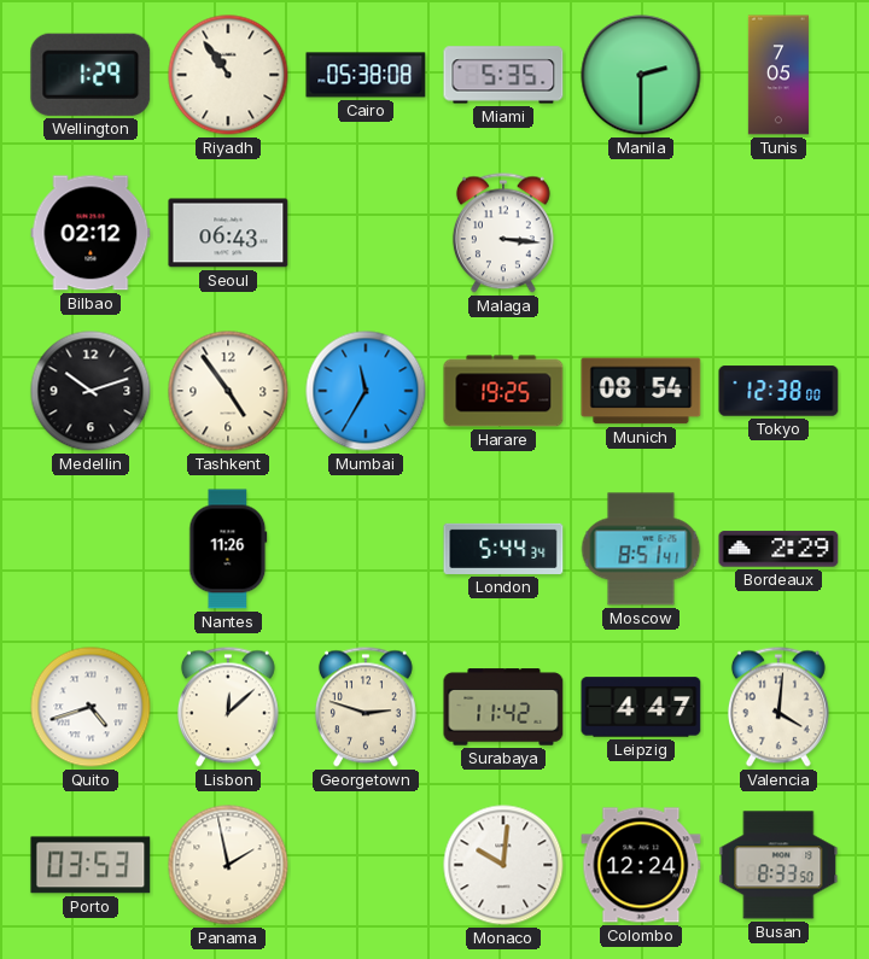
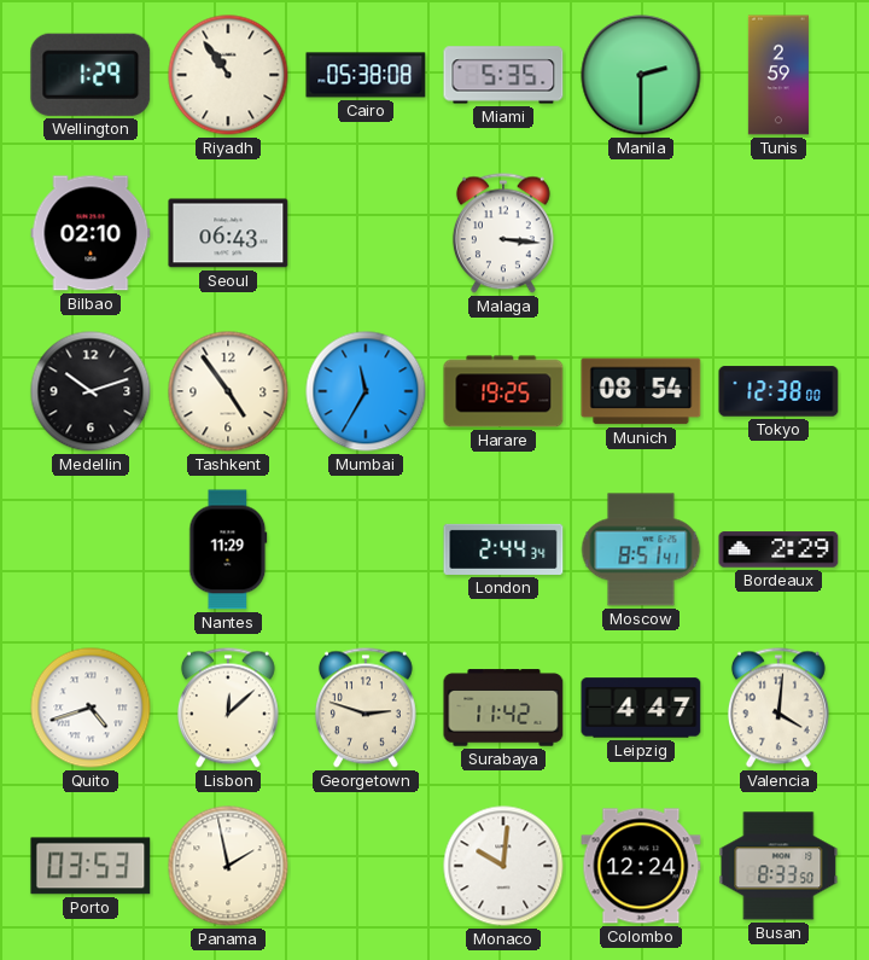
Tunis: 7:05 -> 2:59
Bilbao: 02:12 -> 02:10
Nantes: 11:26 -> 11:29
London: 5:44 -> 2:44
